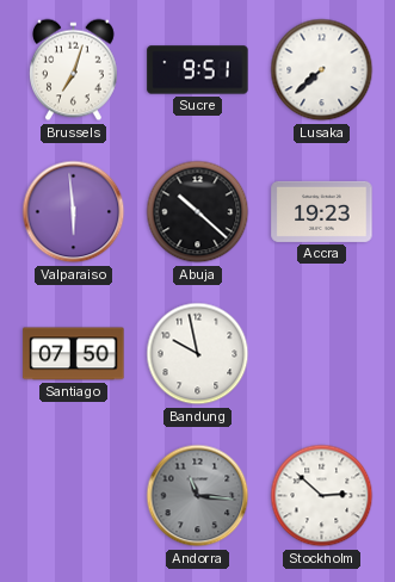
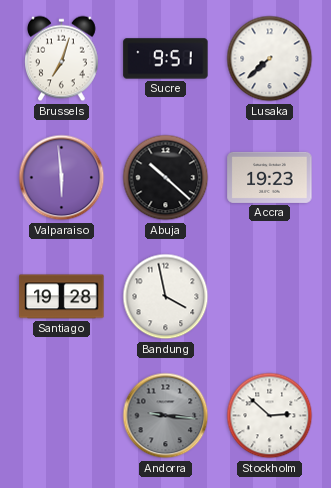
Santiago: 07:50 -> 19:28
Bandung: 9:58 -> 3:58
Andorra: 11:16 -> 9:16
